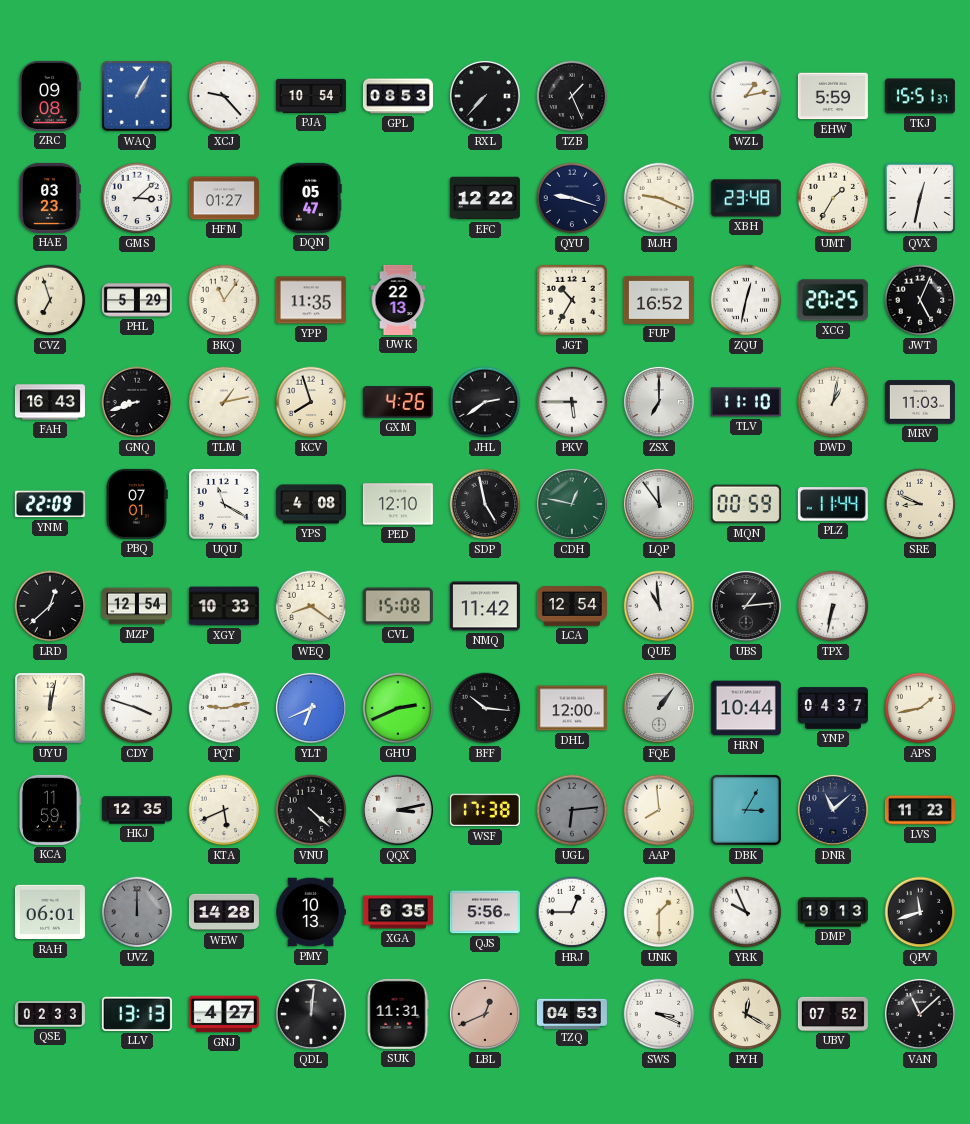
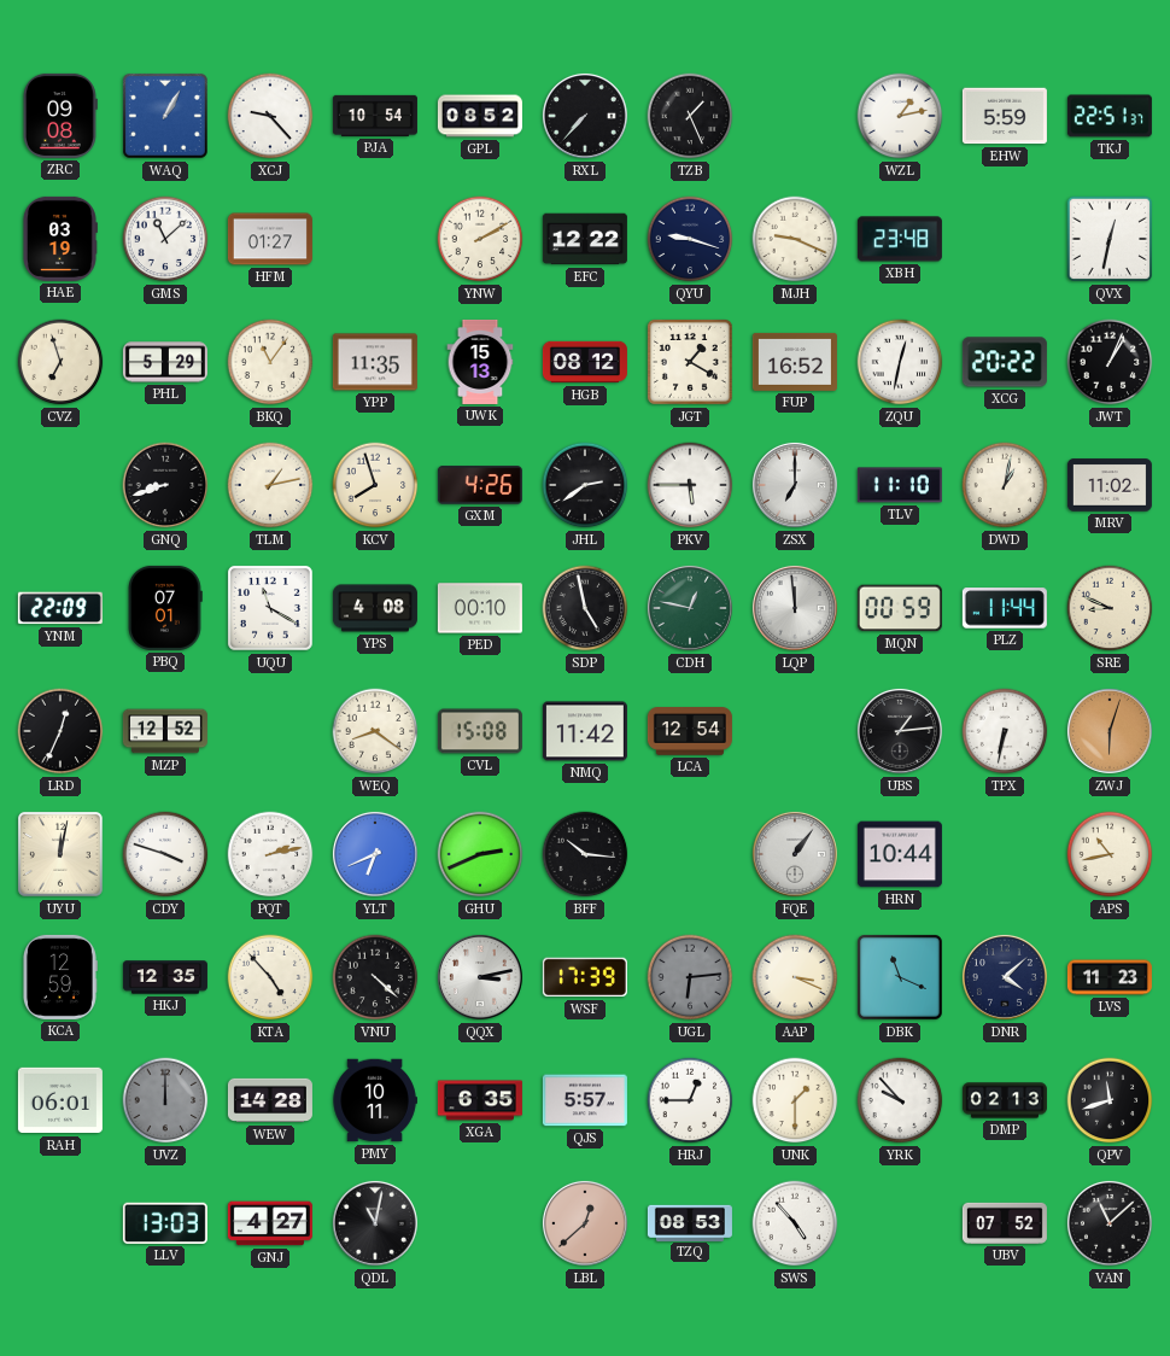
GPL: 08:53 -> 08:52
TKJ: 15:51 -> 22:51
HAE: 03:23 -> 03:19
GMS: 3:08 -> 11:08
DQN: 05:47 -> none
YNW: none -> 2:10
UMT: 1:35 -> none
UWK: 22:13 -> 15:13
HGB: none -> 08:12
JGT: 10:35 -> 1:20
XCG: 20:25 -> 20:22
JWT: 5:04 -> 1:04
FAH: 16:43 -> none
MRV: 11:03 -> 11:02
PED: 12:10 -> 00:10
LQP: 11:54 -> 11:59
LRD: 12:38 -> 12:34
MZP: 12:54 -> 12:52
XGY: 10:33 -> none
QUE: 10:59 -> none
ZWJ: none -> 6:03
PQT: 9:13 -> 2:13
DHL: 12:00 -> none
YNP: 04:37 -> none
APS: 1:43 -> 10:43
KCA: 11:59 -> 12:59
KTA: 5:41 -> 4:53
WSF: 17:38 -> 17:39
AAP: 7:59 -> 3:19
DBK: 3:05 -> 11:19
DNR: 11:08 -> 4:08
PMY: 10:13 -> 10:11
QJS: 5:56 -> 5:57
YRK: 9:56 -> 9:53
DMP: 19:13 -> 02:13
QSE: 02:33 -> none
LLV: 13:13 -> 13:03
QDL: 12:01 -> 11:02
SUK: 11:31 -> none
LBL: 12:41 -> 12:38
TZQ: 04:53 -> 08:53
SWS: 3:19 -> 4:53
PYH: 12:20 -> none
